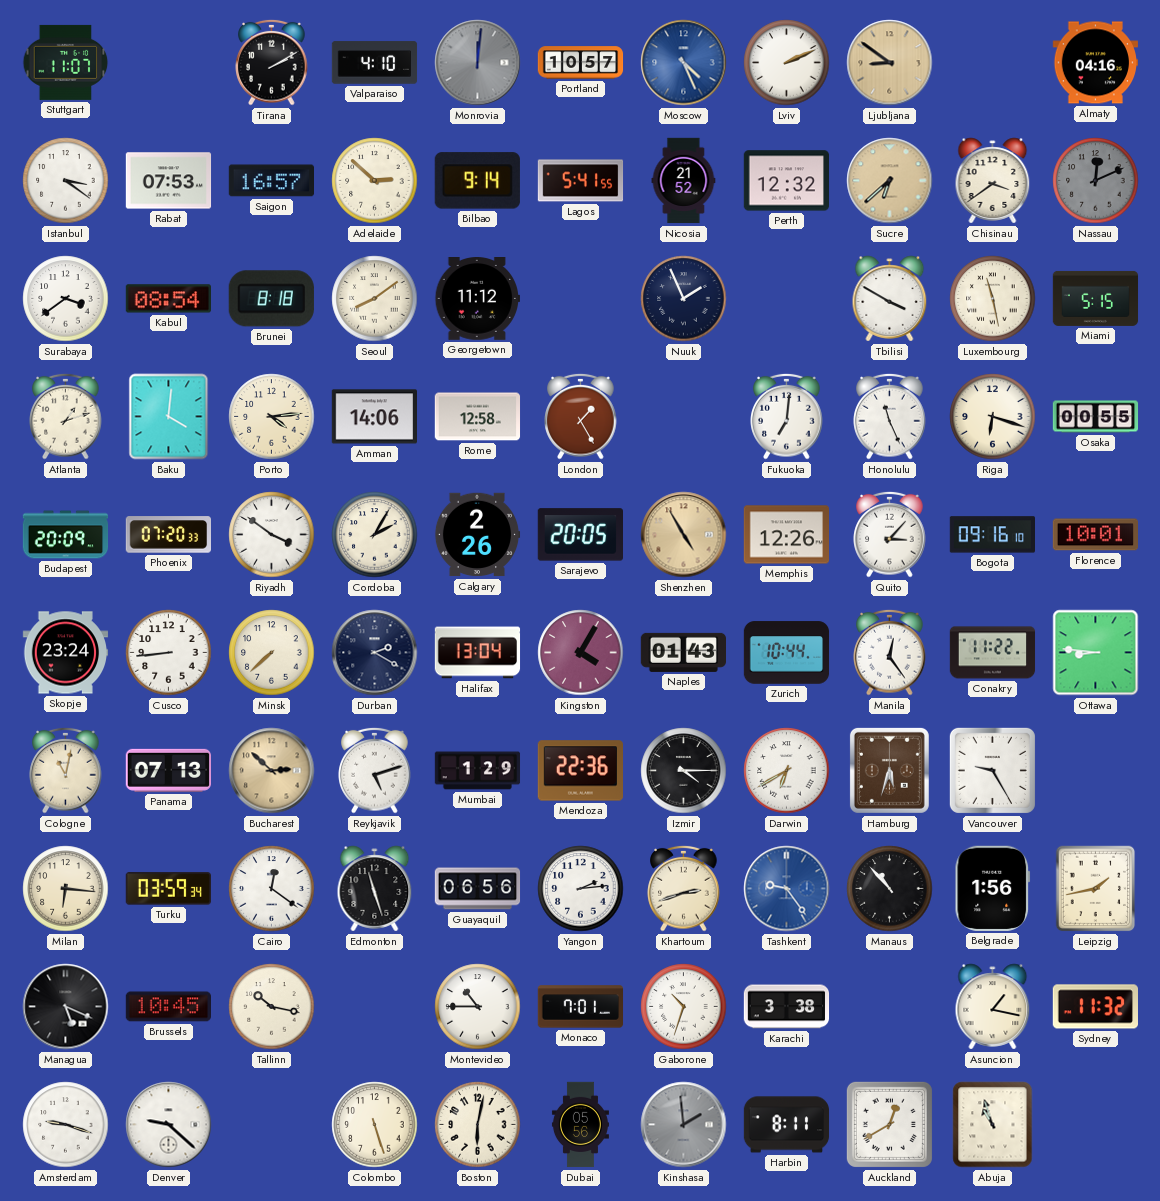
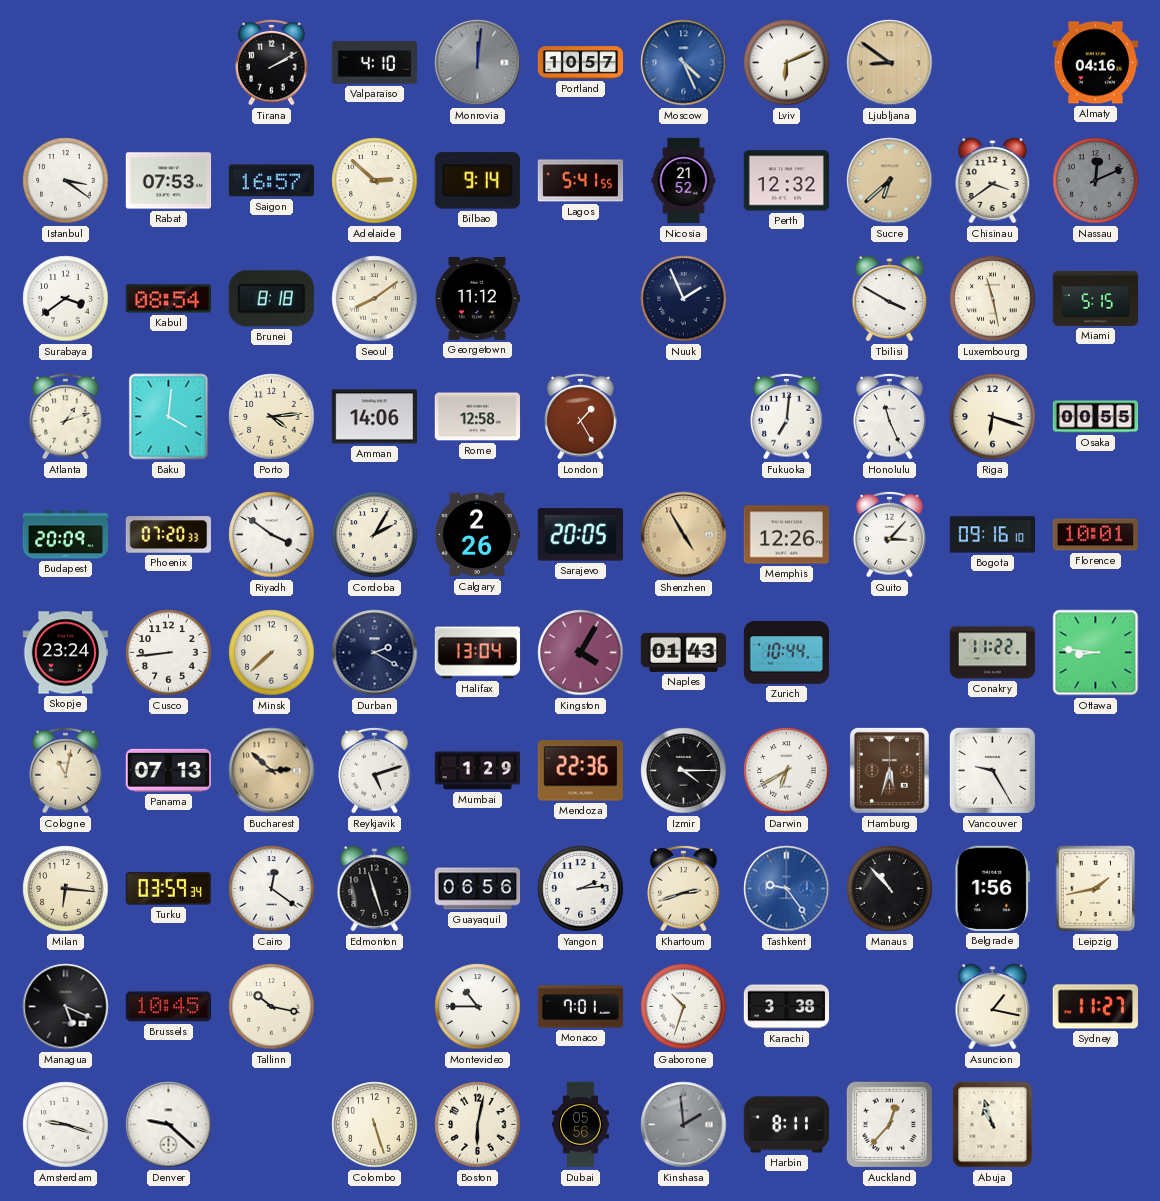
Stuttgart: 11:07 -> none
Lviv: 2:11 -> 6:11
Manila: 12:24 -> none
Sydney: 11:32 -> 11:27
Auckland: 12:40 -> 12:37
